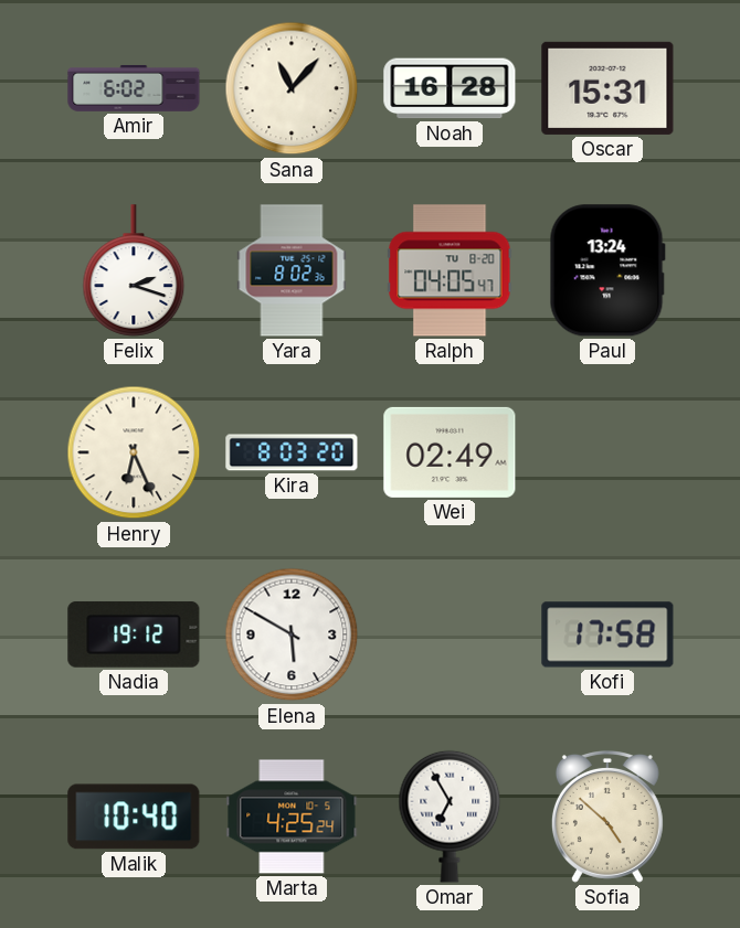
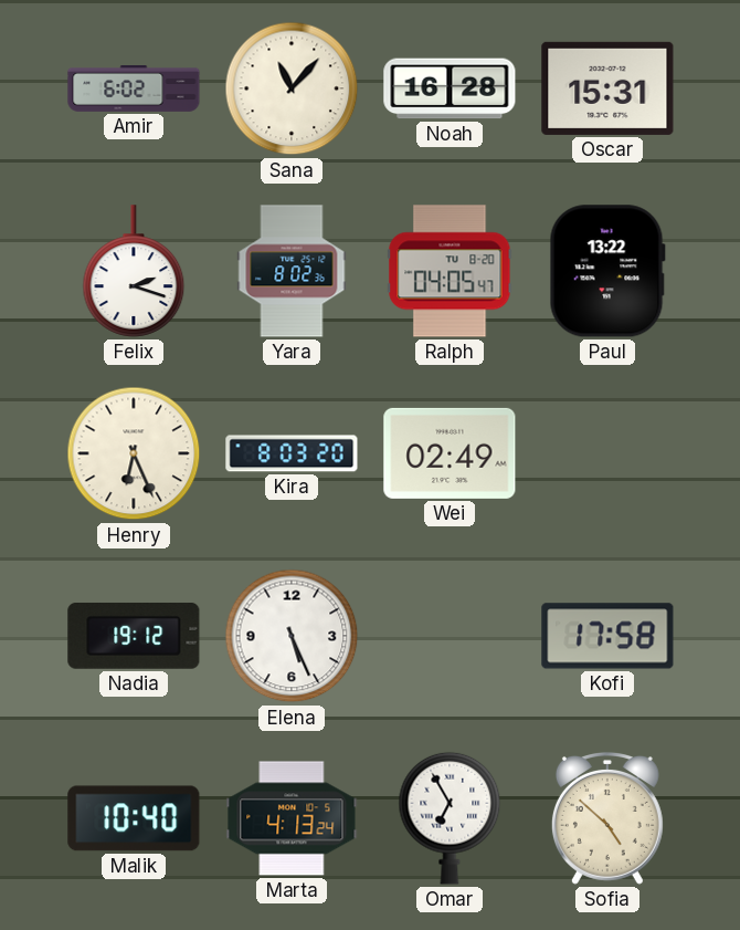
Paul: 13:24 -> 13:22
Elena: 5:50 -> 5:26
Marta: 4:25 -> 4:13
